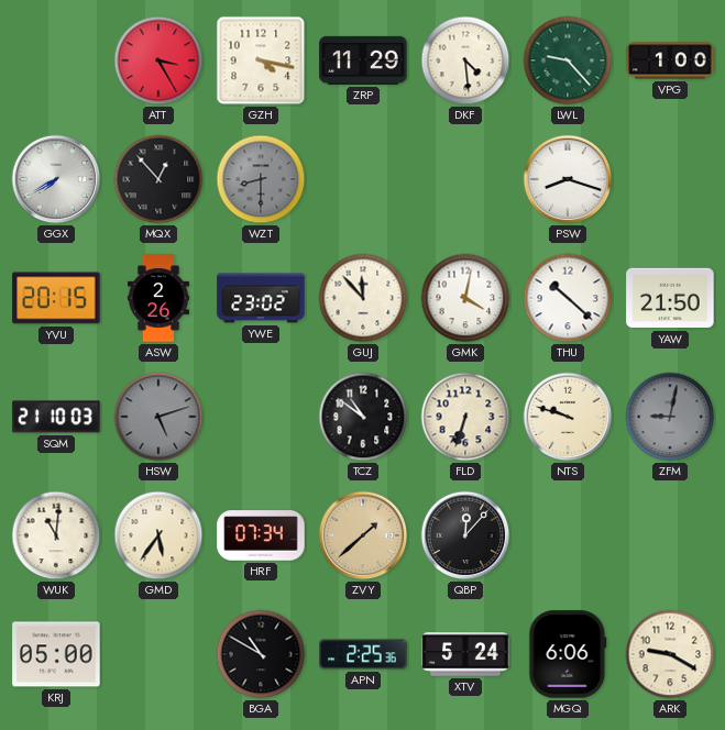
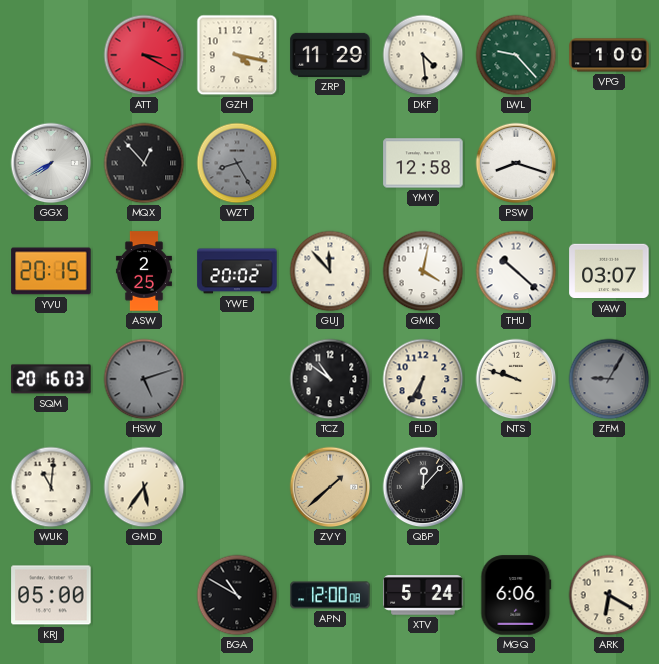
ATT: 3:25 -> 3:20
WZT: 8:30 -> 8:25
YMY: none -> 12:58
ASW: 2:26 -> 2:25
YWE: 23:02 -> 20:02
YAW: 21:50 -> 03:07
SQM: 21:10 -> 20:16
FLD: 6:33 -> 6:35
ZFM: 9:02 -> 9:05
HRF: 07:34 -> none
APN: 2:25 -> 12:00
ARK: 9:20 -> 6:20
